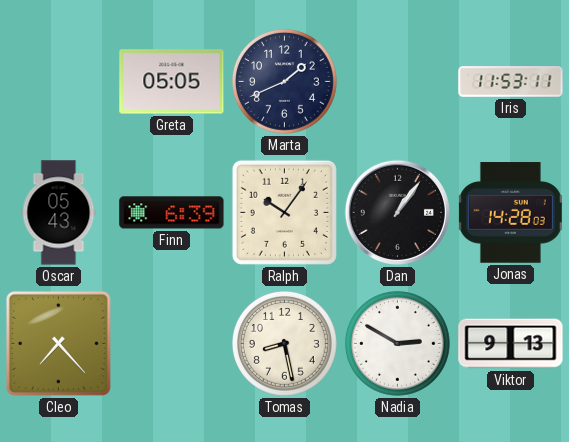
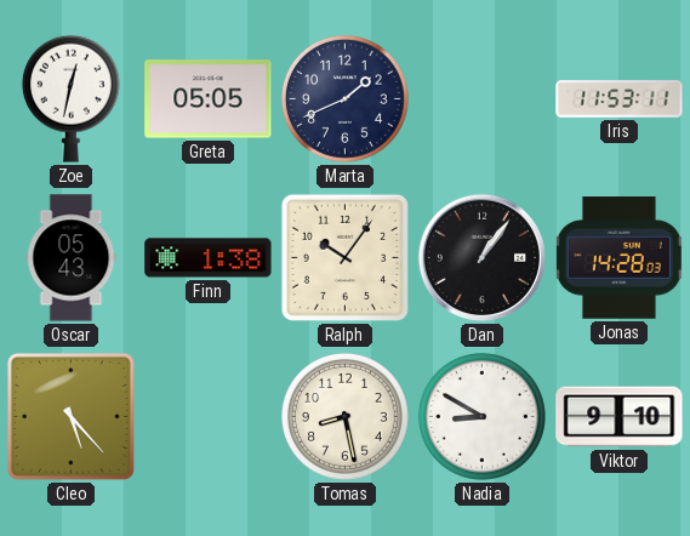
Zoe: none -> 12:32
Finn: 6:39 -> 1:38
Cleo: 7:23 -> 5:23
Nadia: 2:50 -> 8:50
Viktor: 9:13 -> 9:10
